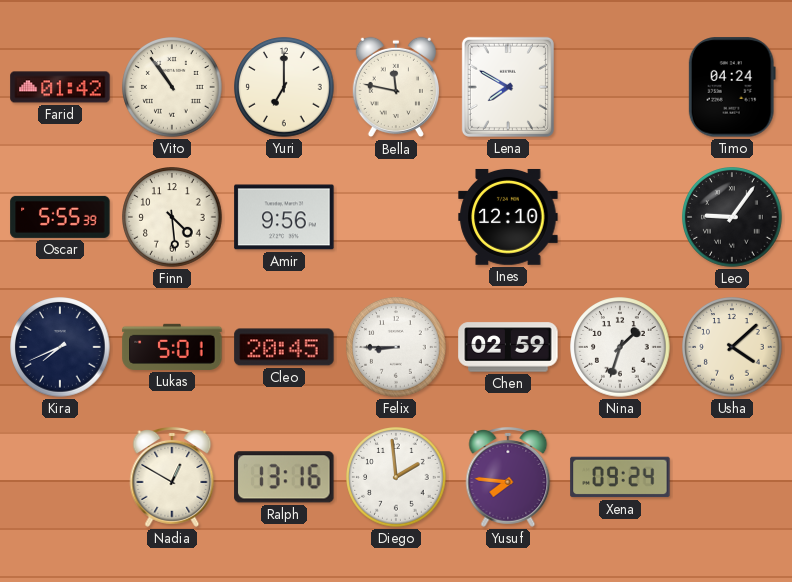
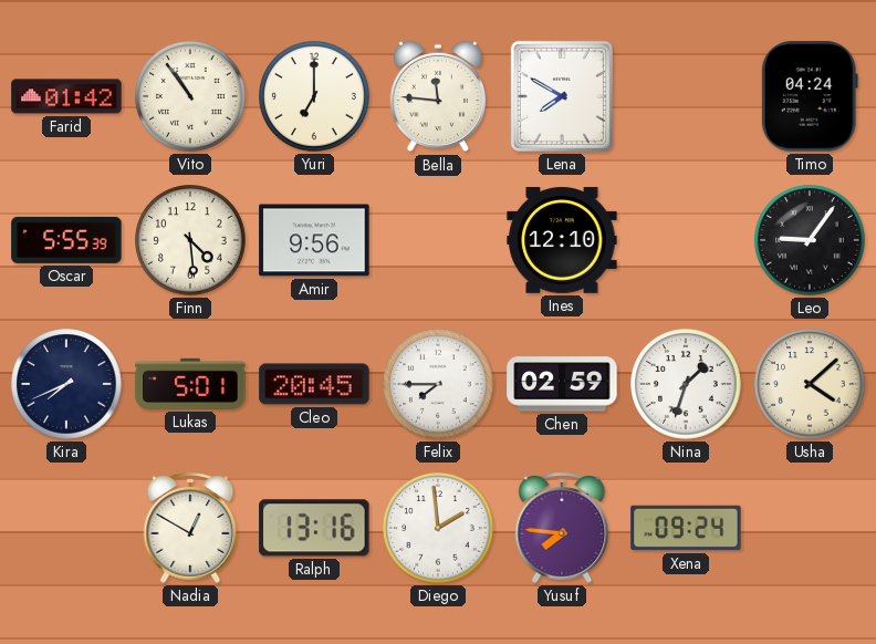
Bella: 11:47 -> 11:46
Felix: 8:45 -> 7:45
